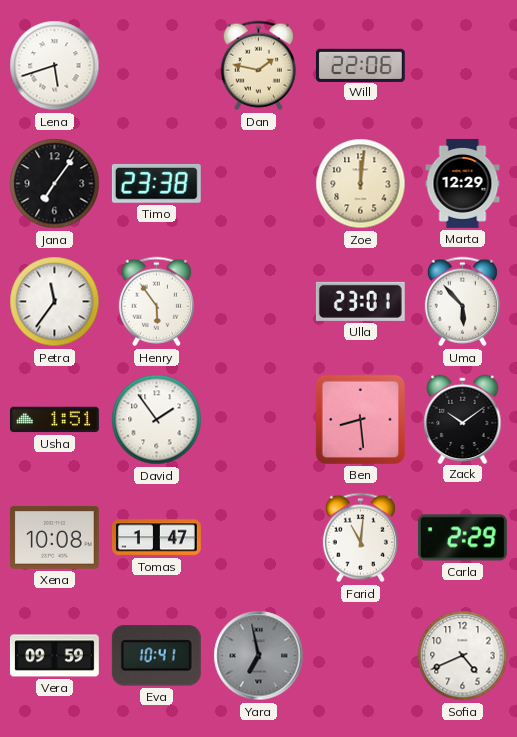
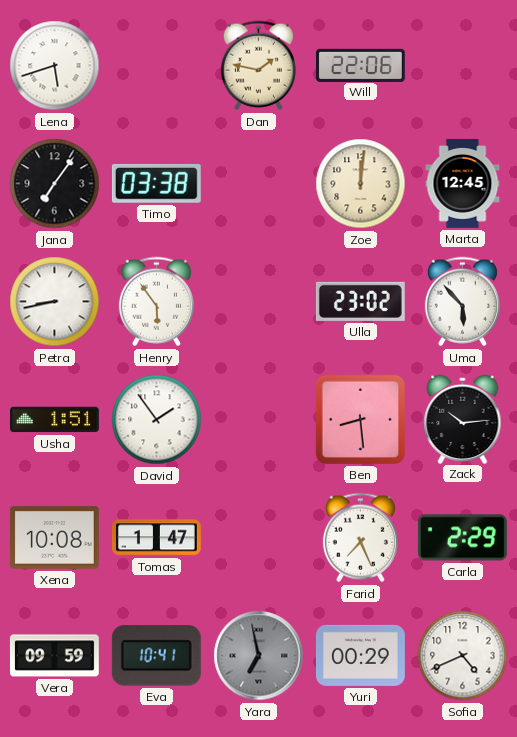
Timo: 23:38 -> 03:38
Marta: 12:29 -> 12:45
Petra: 11:36 -> 8:43
Ulla: 23:01 -> 23:02
Zack: 10:09 -> 10:14
Farid: 11:01 -> 7:26
Yuri: none -> 00:29
